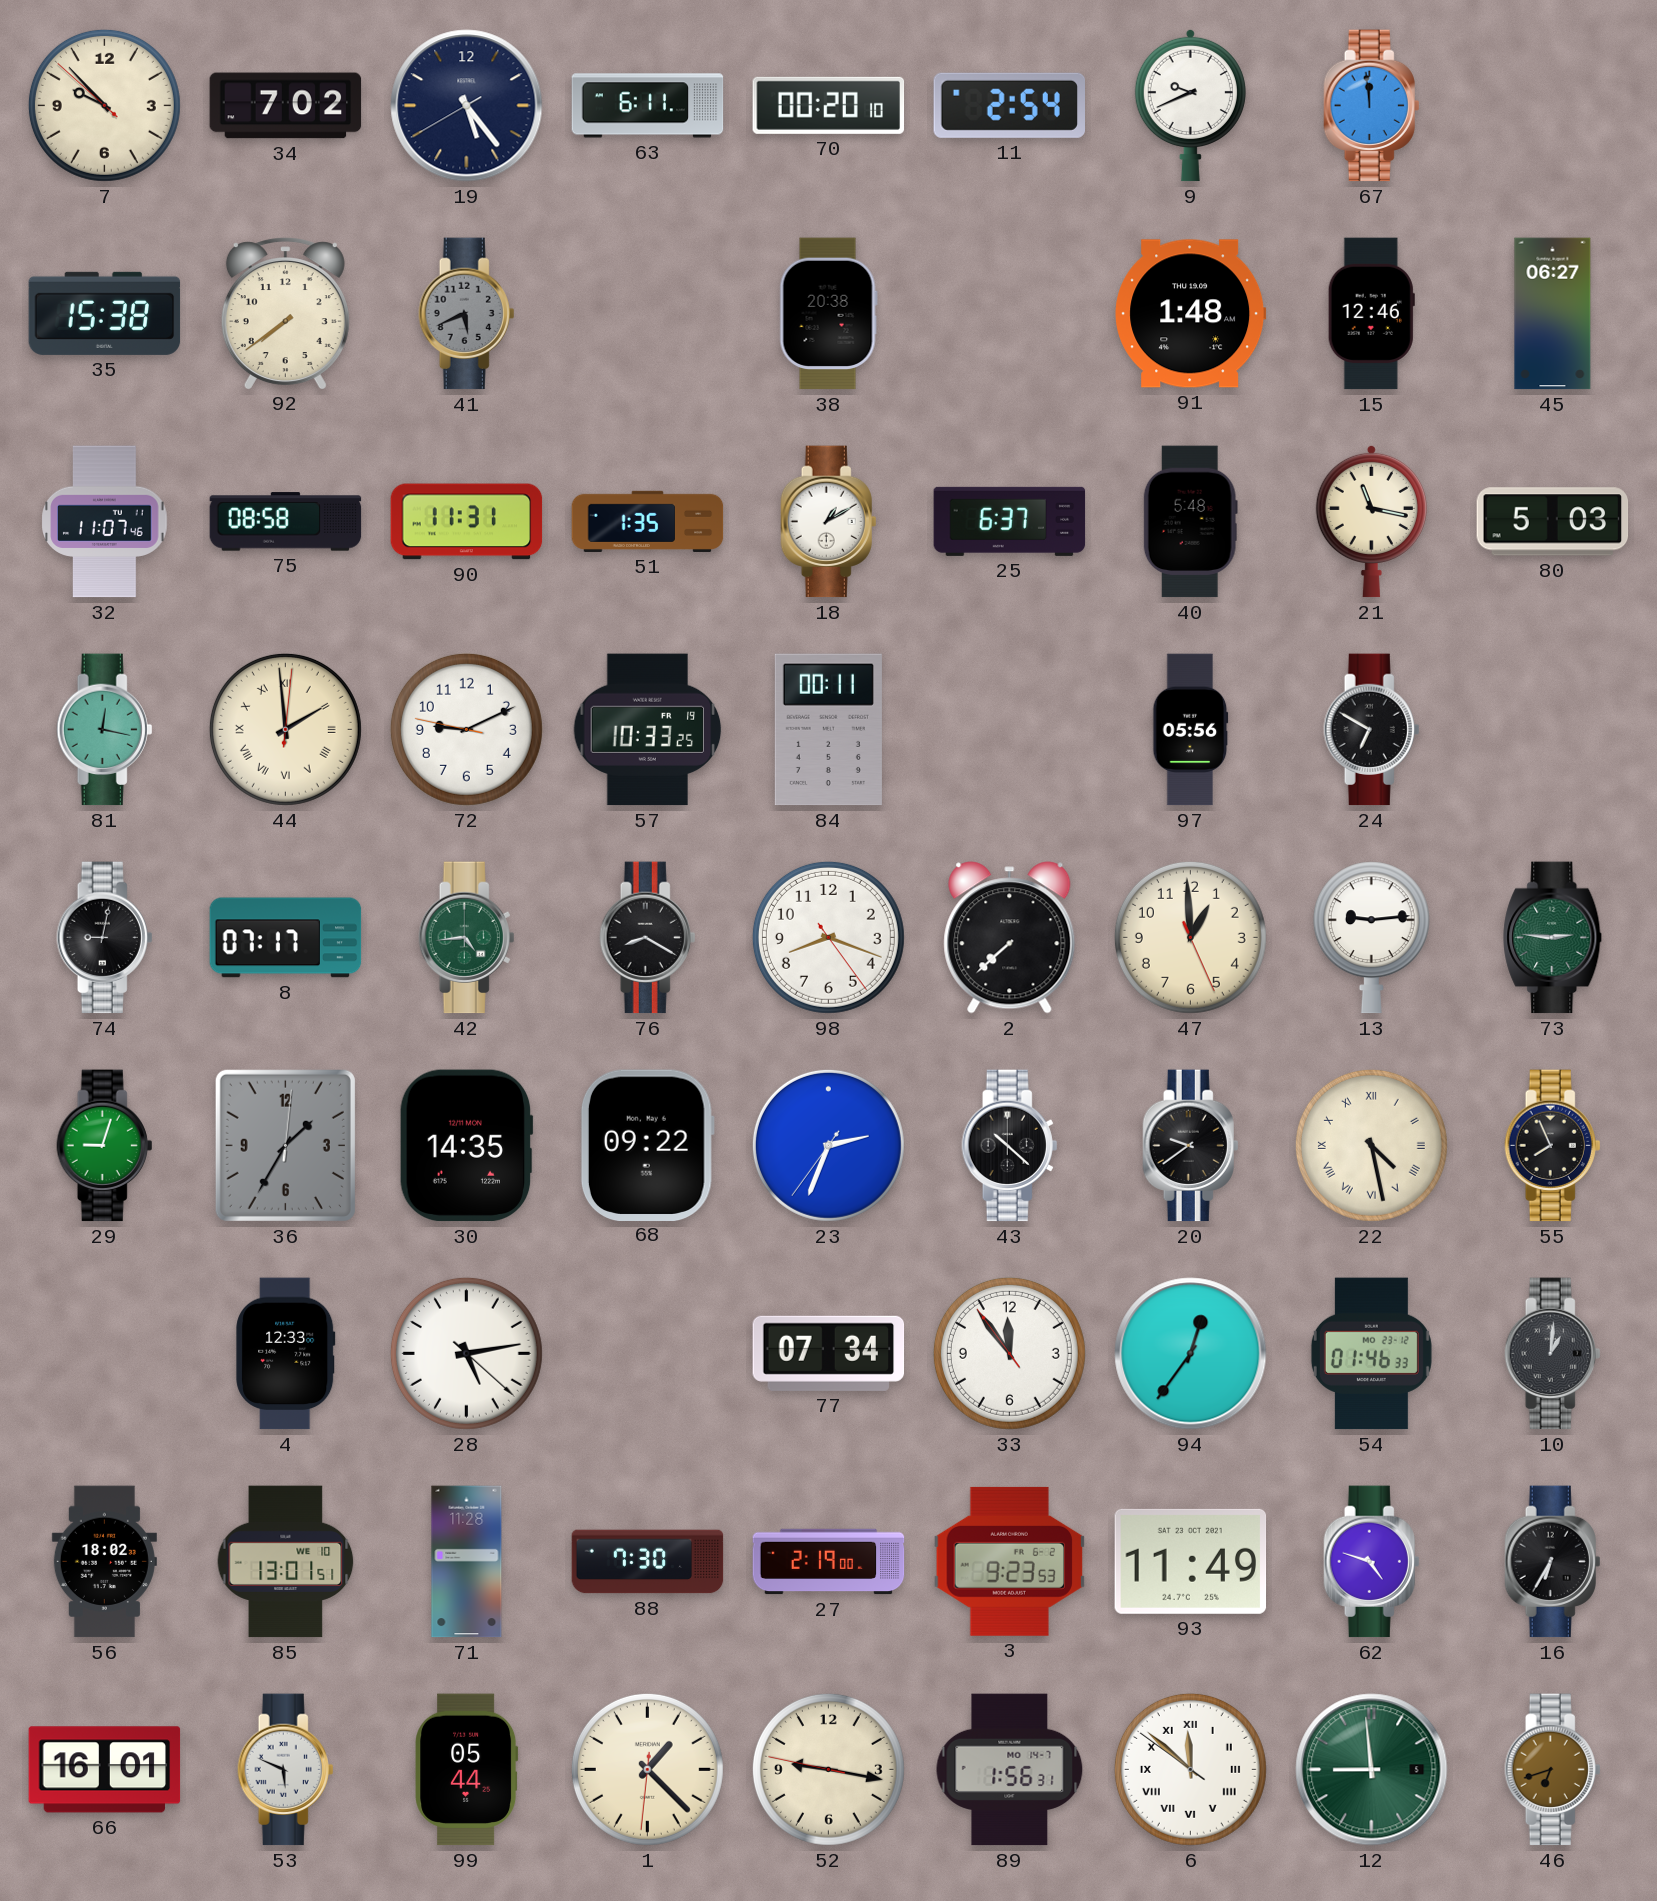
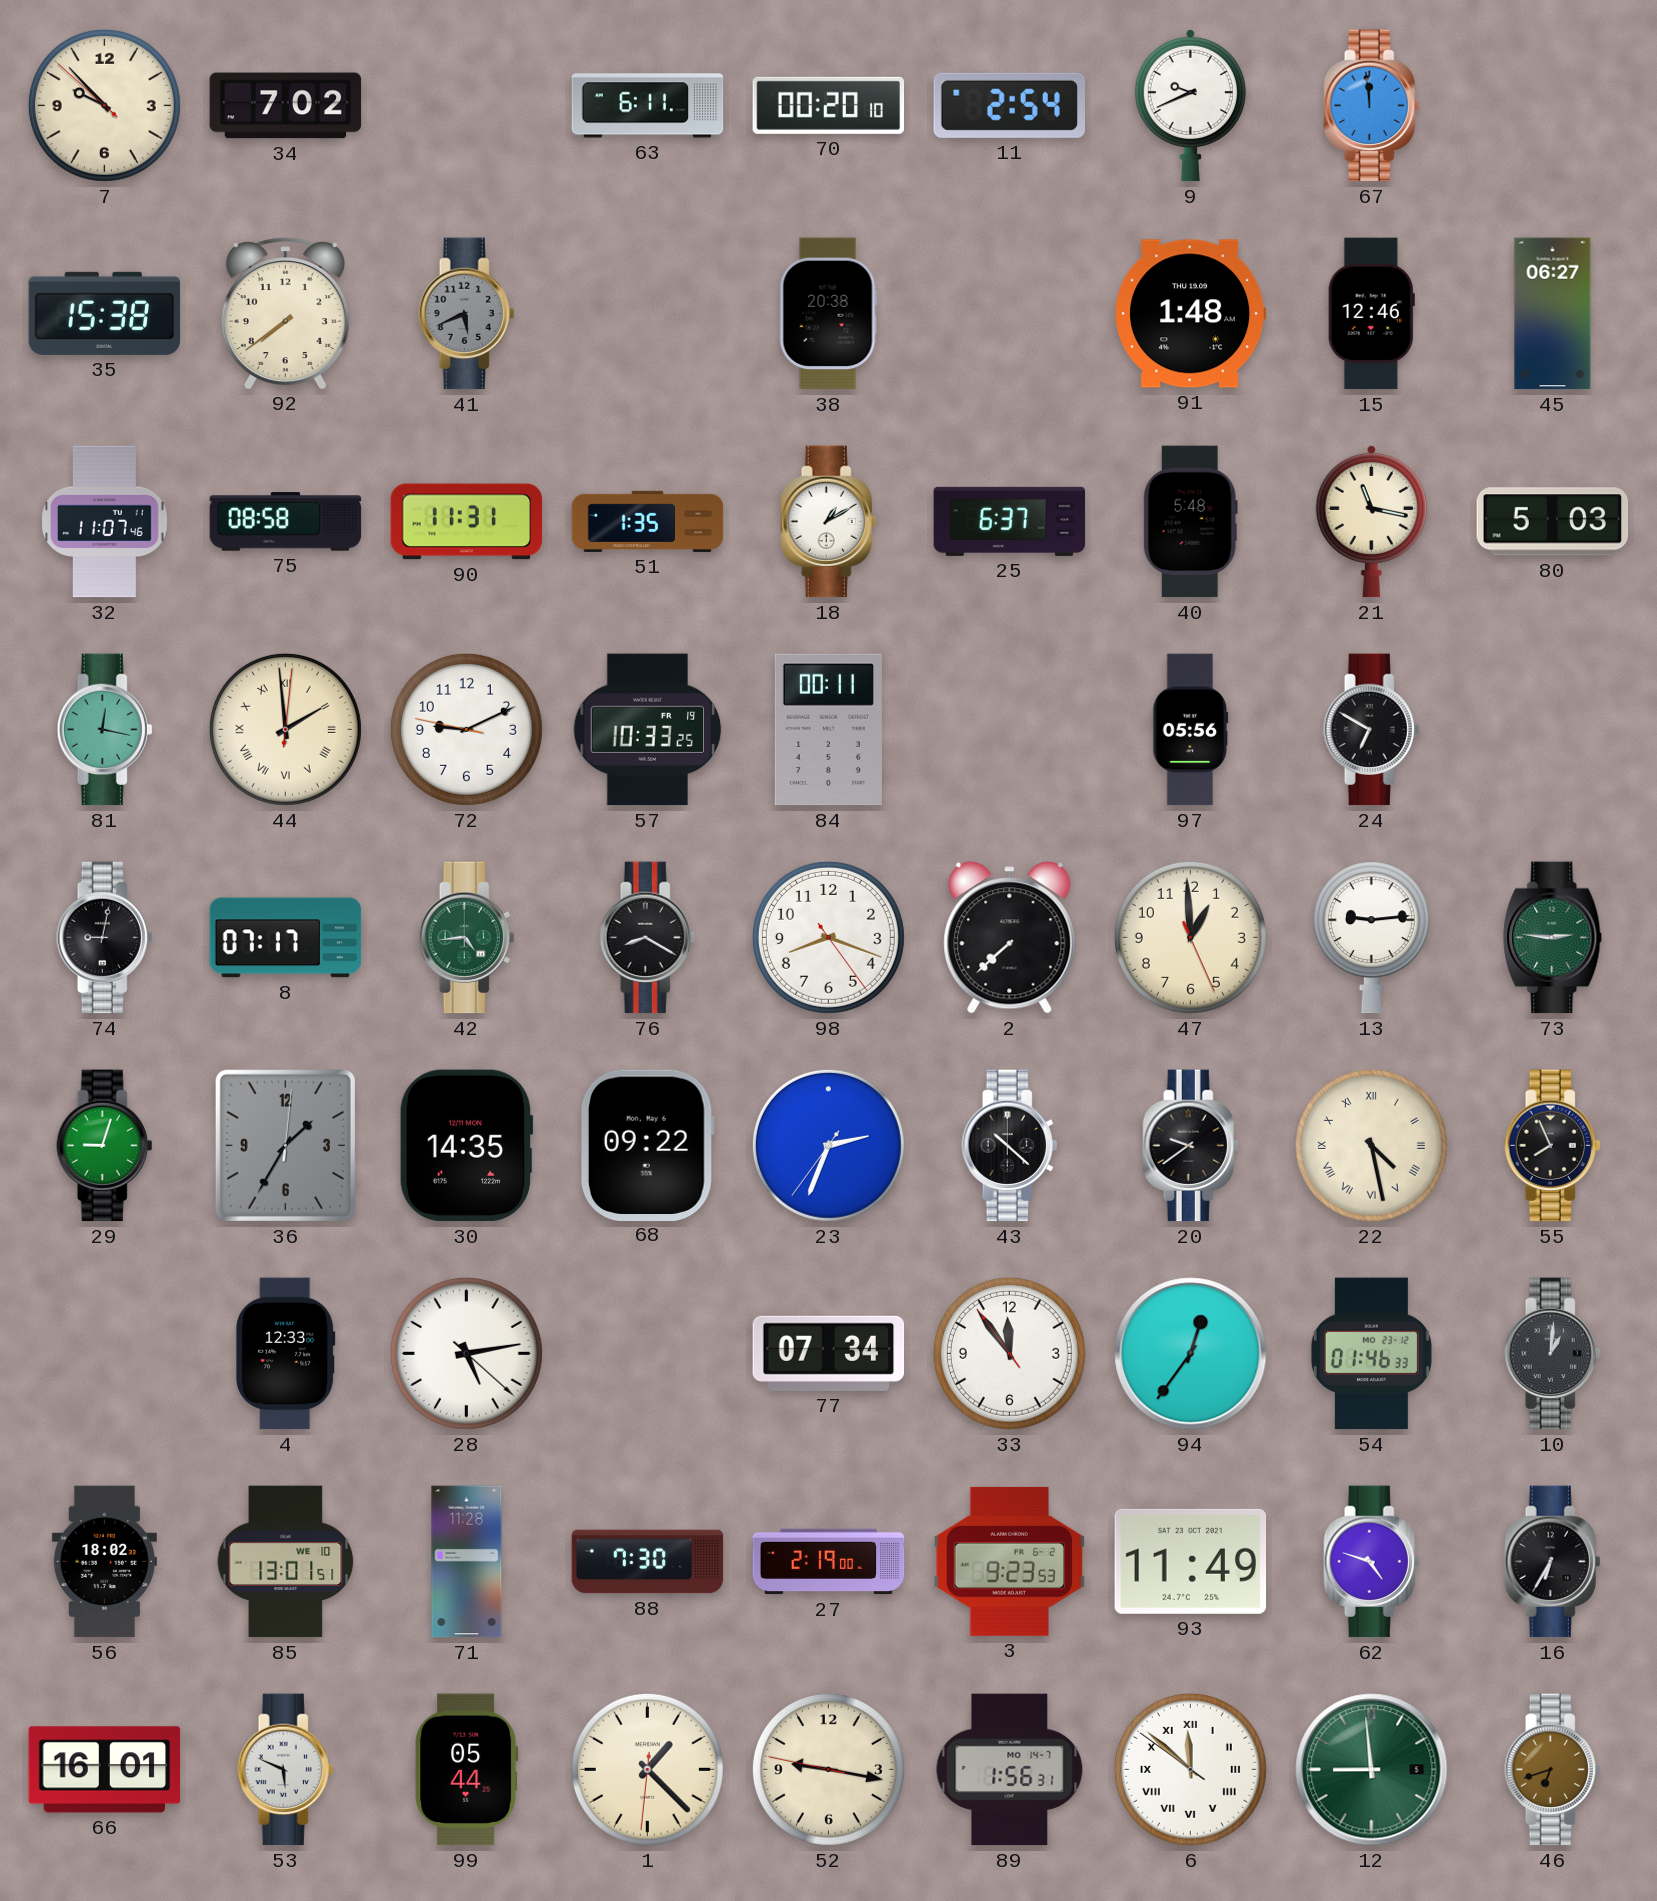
19: 5:23 -> none
